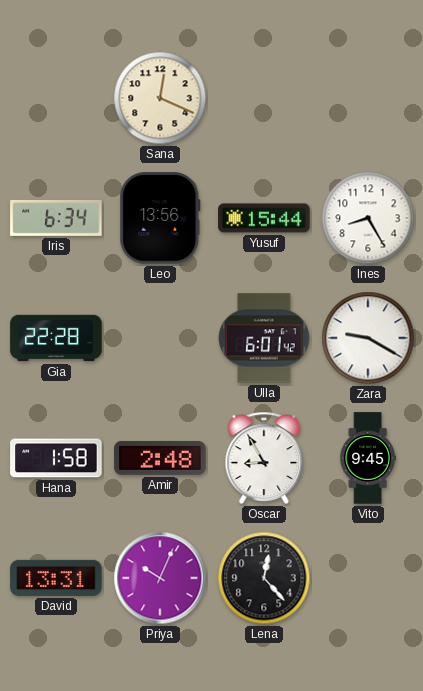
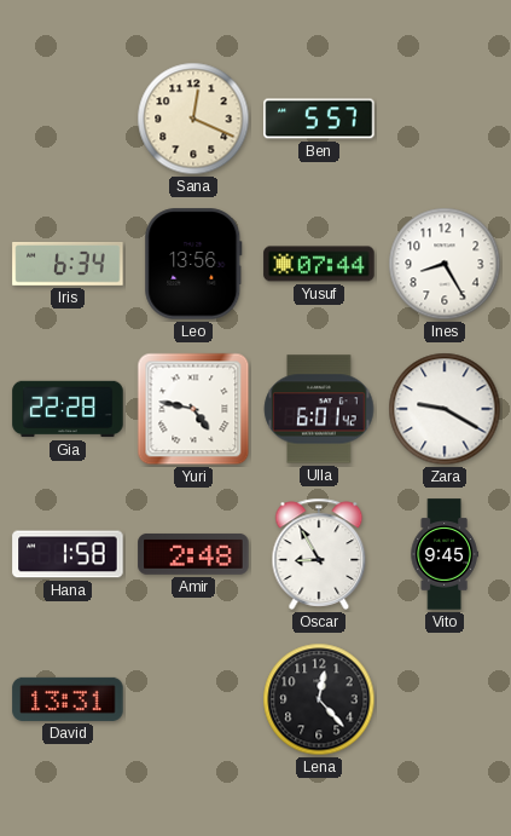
Ben: none -> 5:57
Yusuf: 15:44 -> 07:44
Yuri: none -> 4:47
Priya: 10:04 -> none
